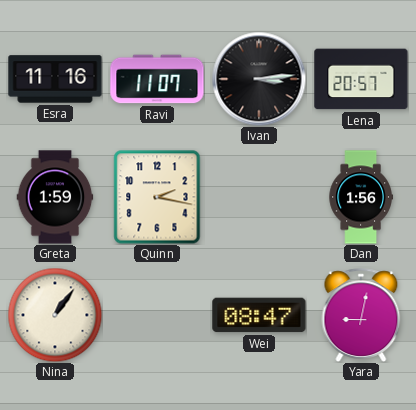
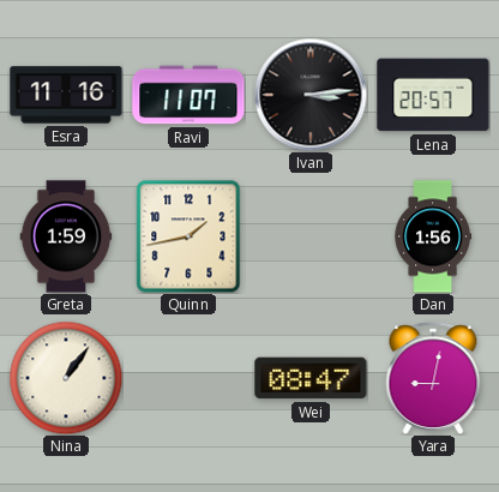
Quinn: 2:17 -> 1:43
